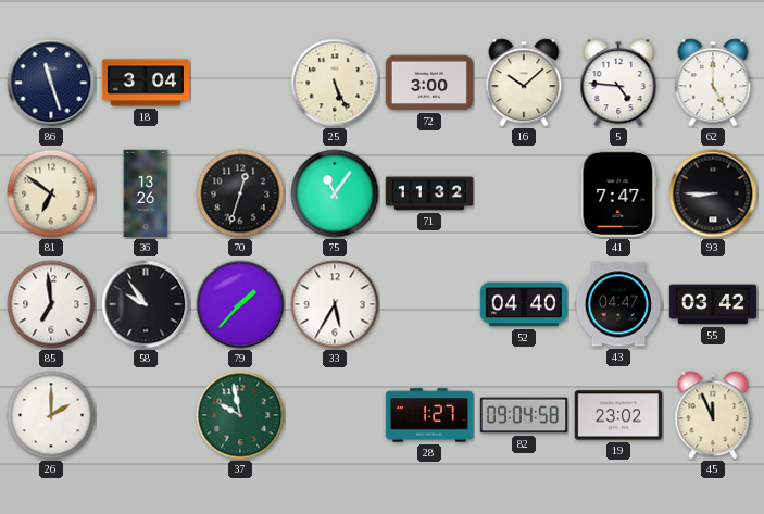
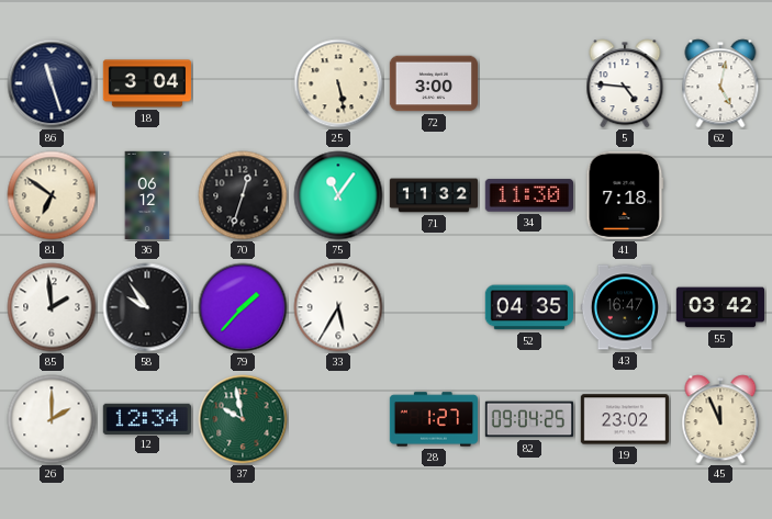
25: 5:26 -> 5:28
16: 10:08 -> none
62: 5:00 -> 5:02
36: 13:26 -> 06:12
34: none -> 11:30
41: 7:47 -> 7:18
93: 8:45 -> none
85: 6:59 -> 1:59
52: 04:40 -> 04:35
43: 04:47 -> 16:47
12: none -> 12:34
82: 09:04:58 -> 09:04:25
